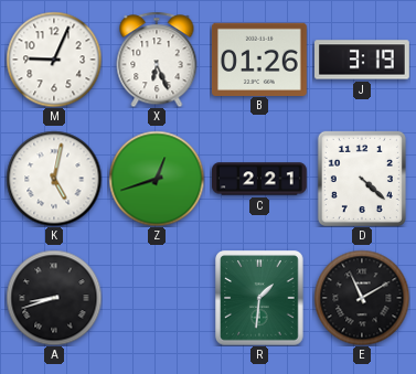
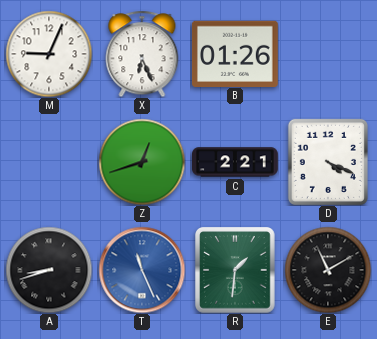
J: 3:19 -> none
K: 5:02 -> none
D: 4:22 -> 4:19
T: none -> 11:26
